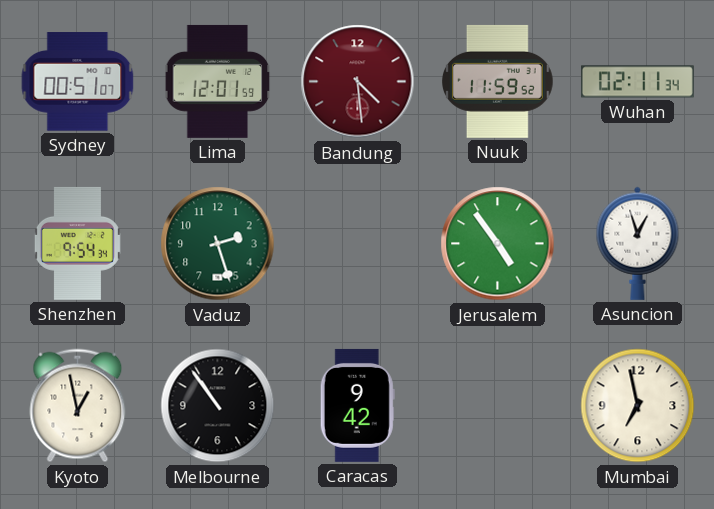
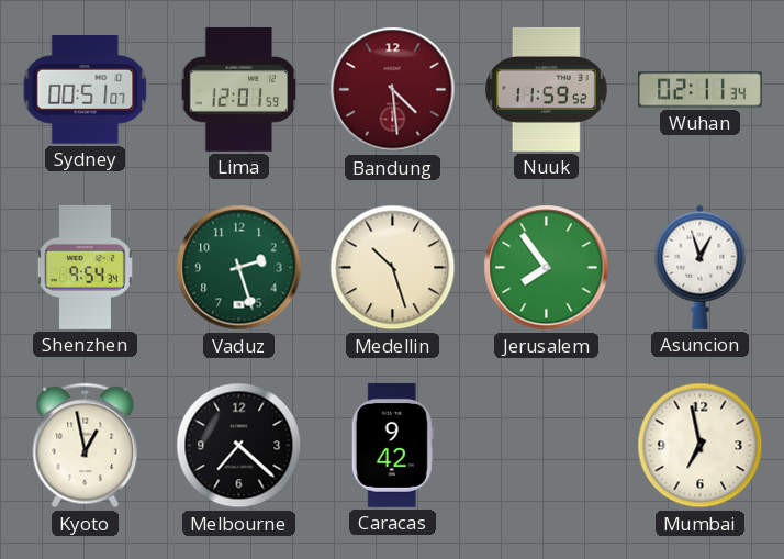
Medellin: none -> 10:27
Jerusalem: 4:54 -> 7:54
Melbourne: 10:54 -> 7:22
